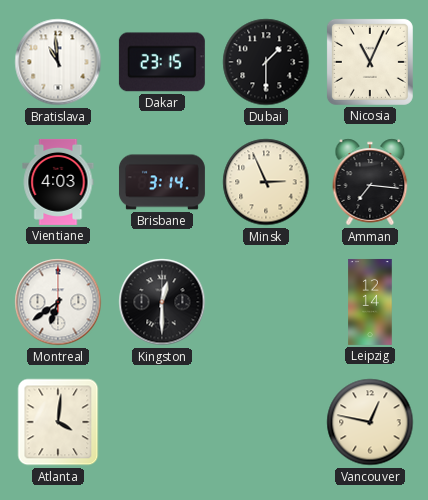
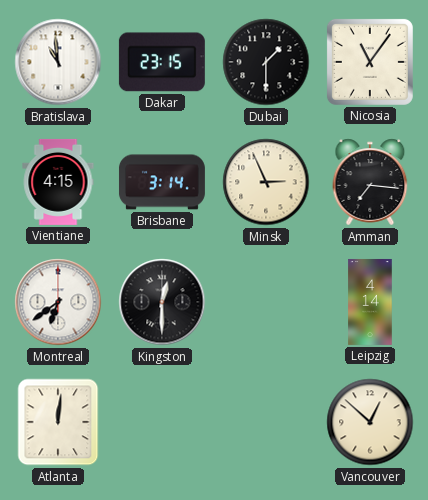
Nicosia: 11:04 -> 11:06
Vientiane: 4:03 -> 4:15
Leipzig: 12:14 -> 4:14
Atlanta: 4:01 -> 12:01
Vancouver: 12:47 -> 12:52
